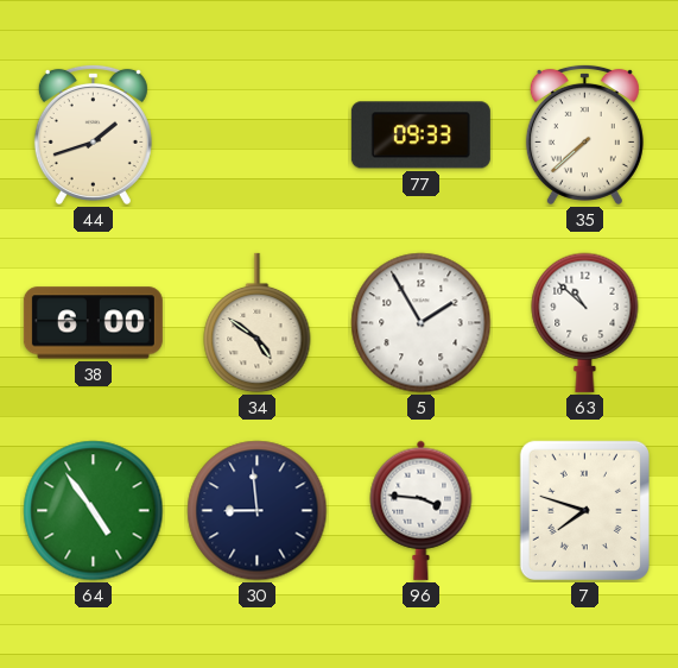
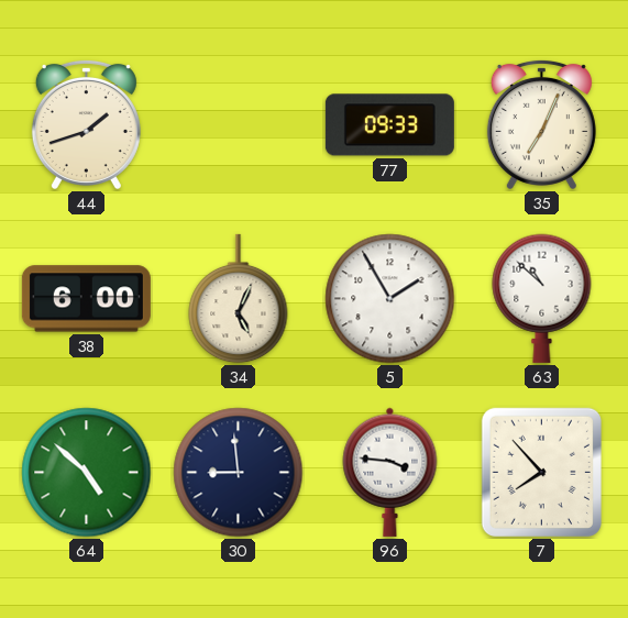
35: 7:38 -> 7:04
34: 4:51 -> 5:04
64: 4:54 -> 4:52
7: 7:48 -> 7:53
